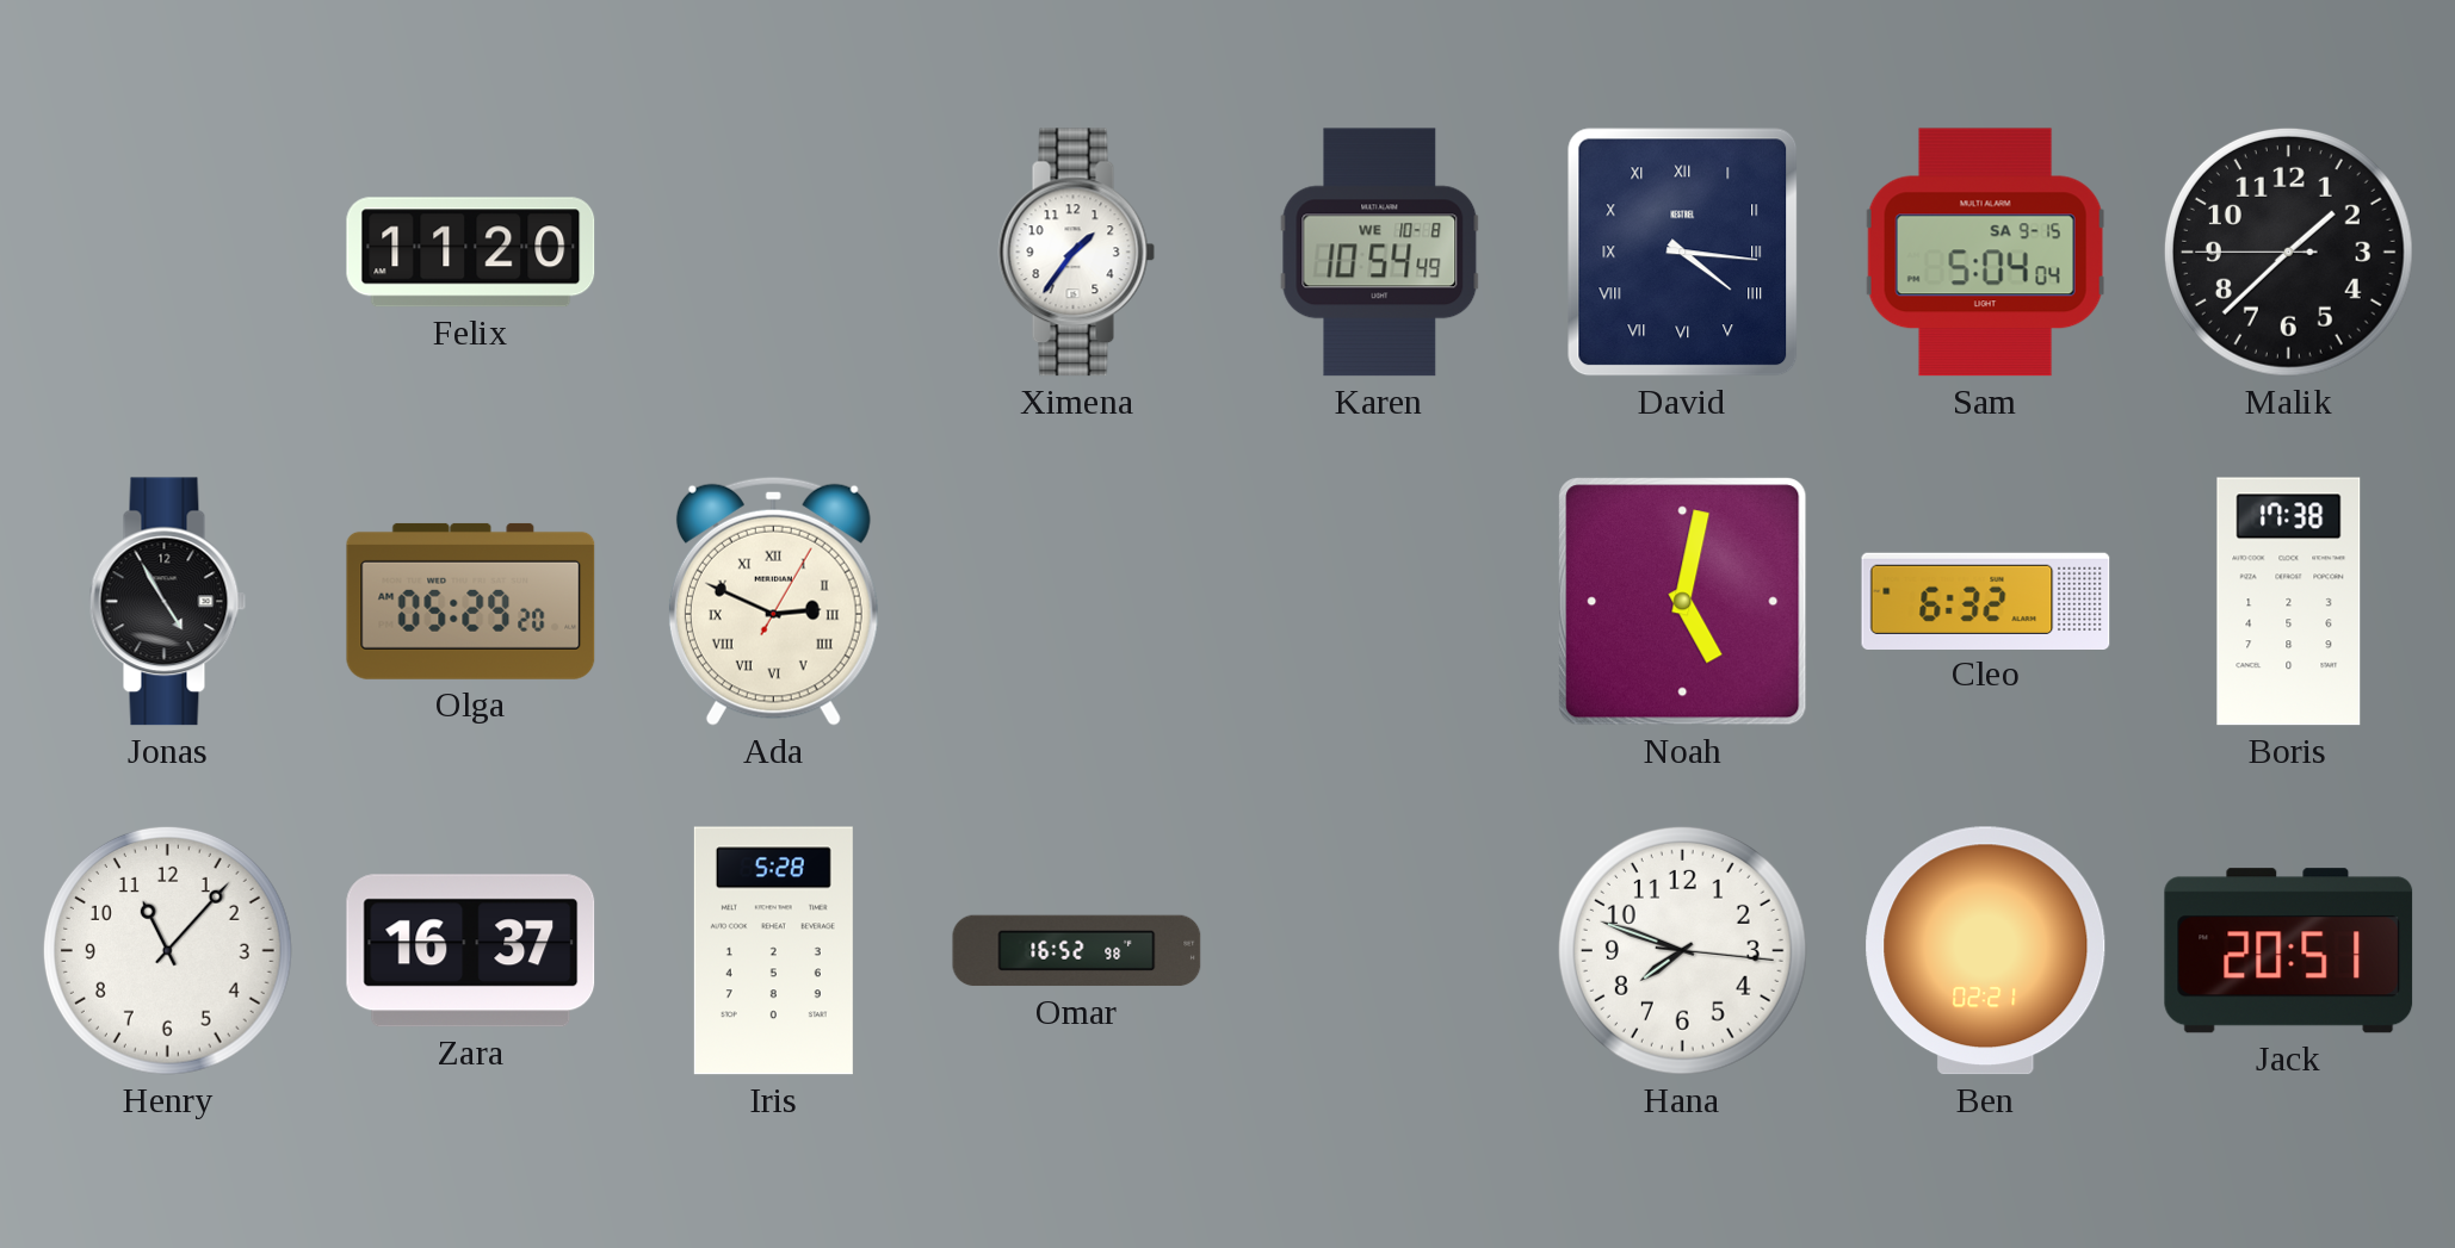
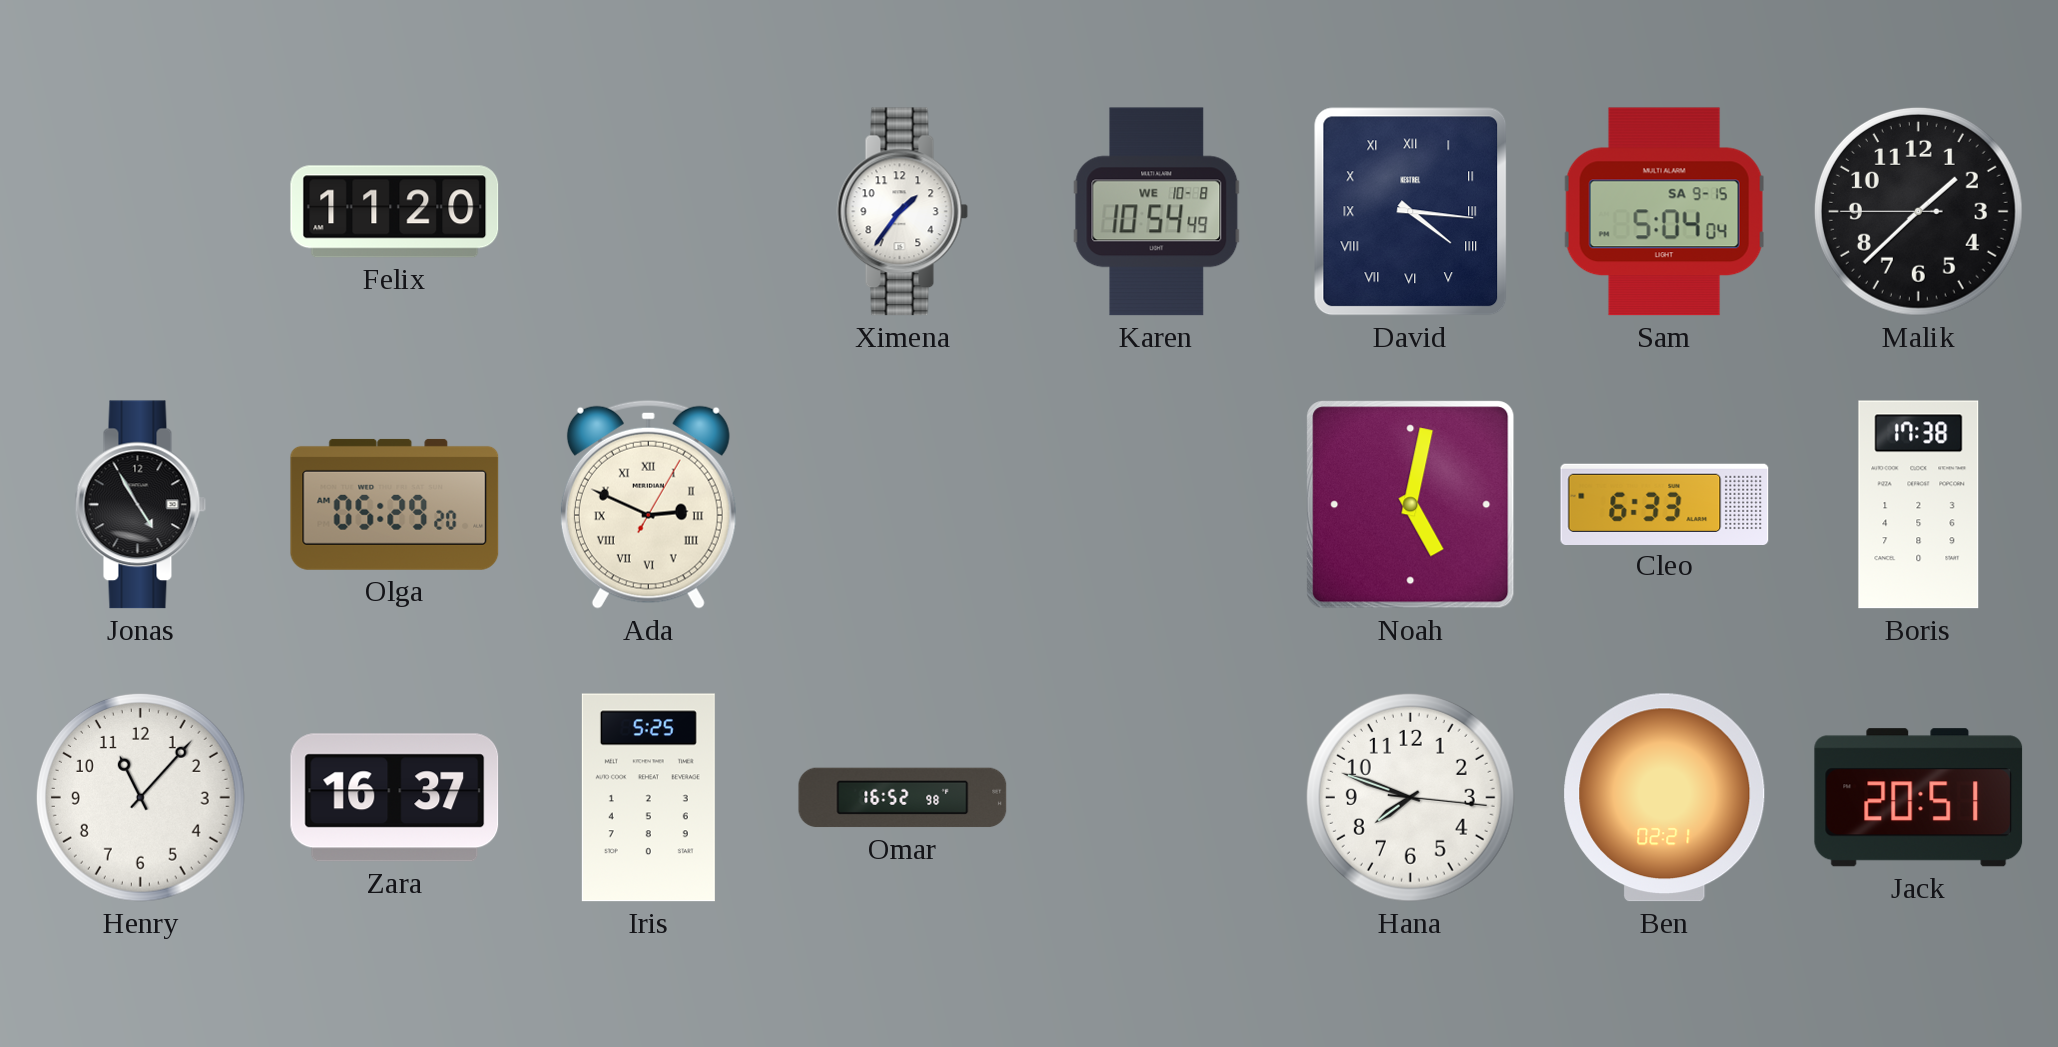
Cleo: 6:32 -> 6:33
Iris: 5:28 -> 5:25
